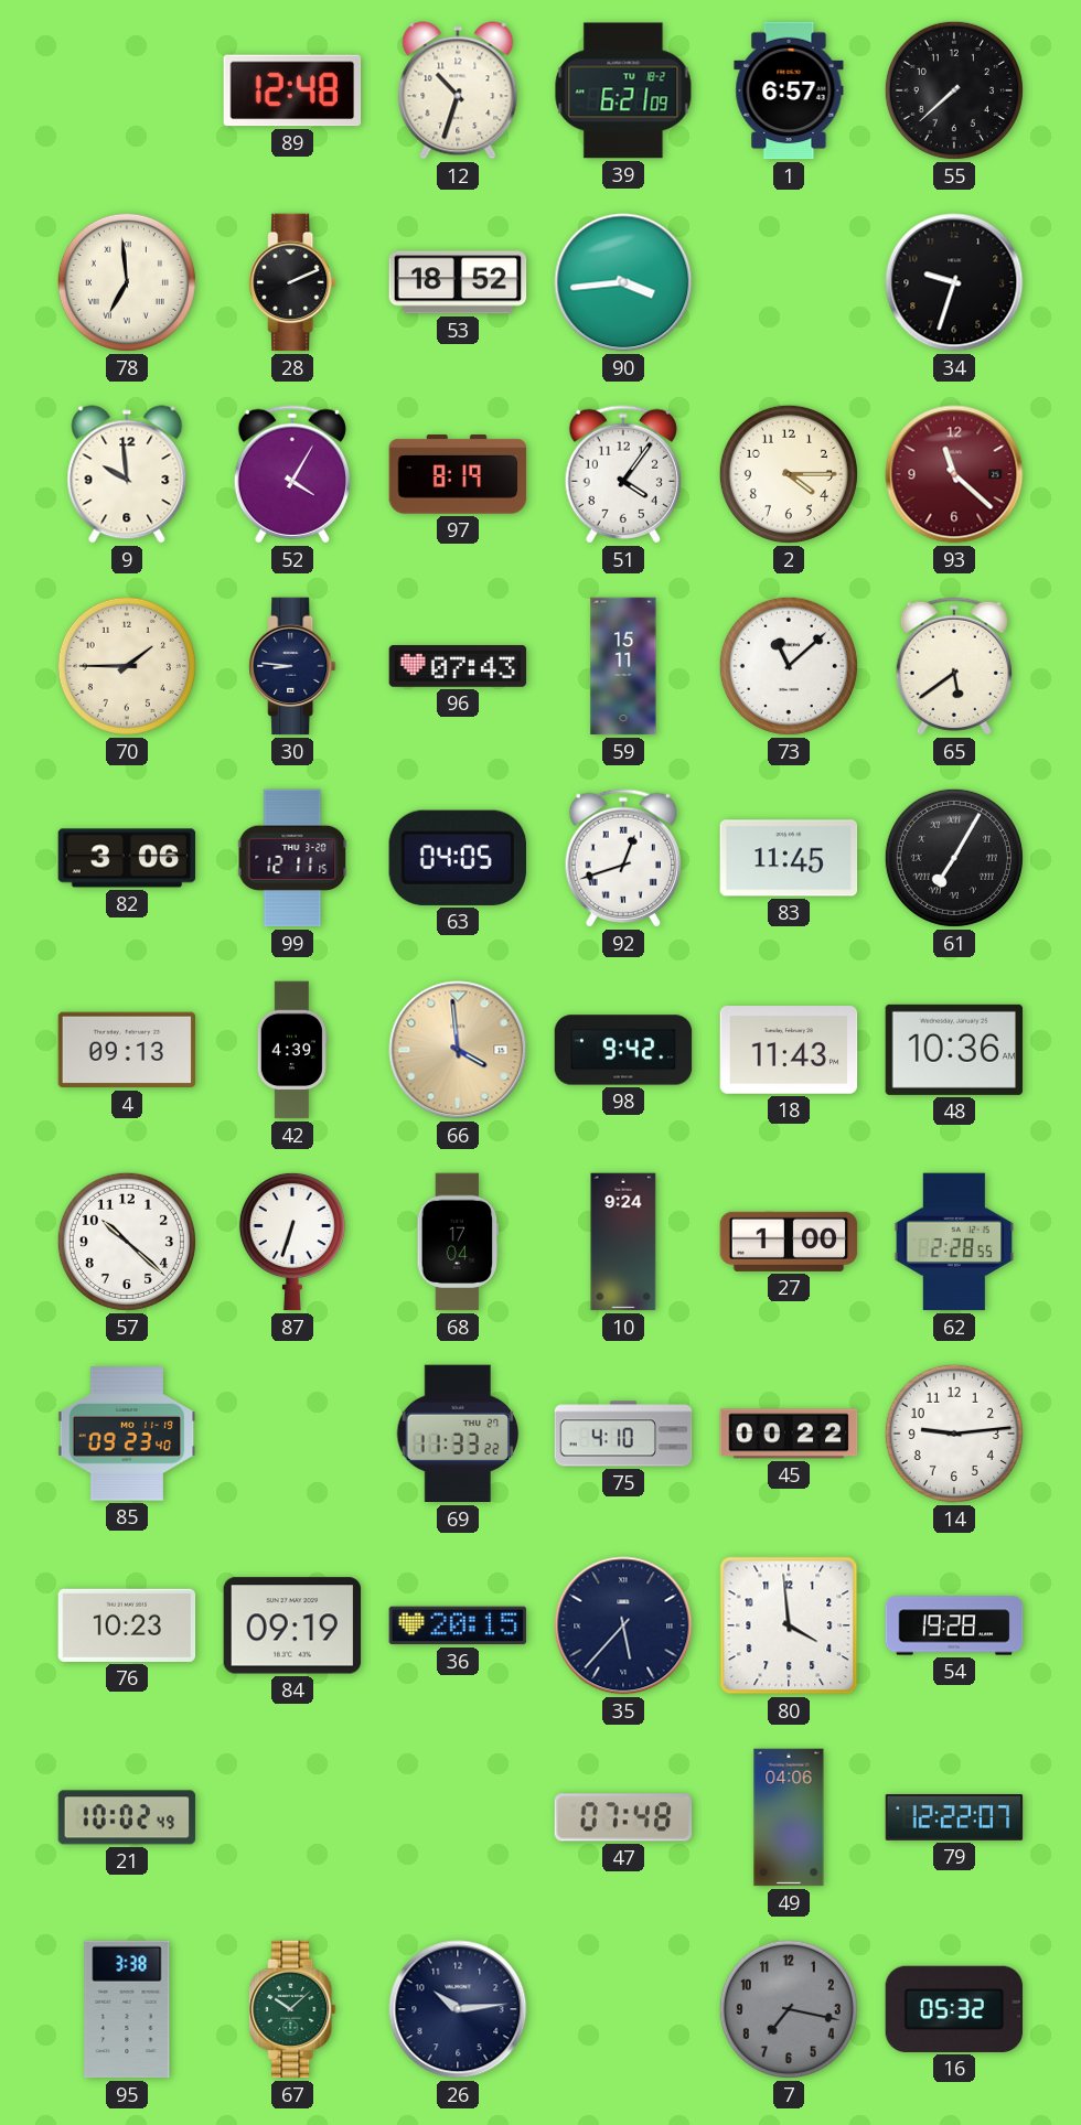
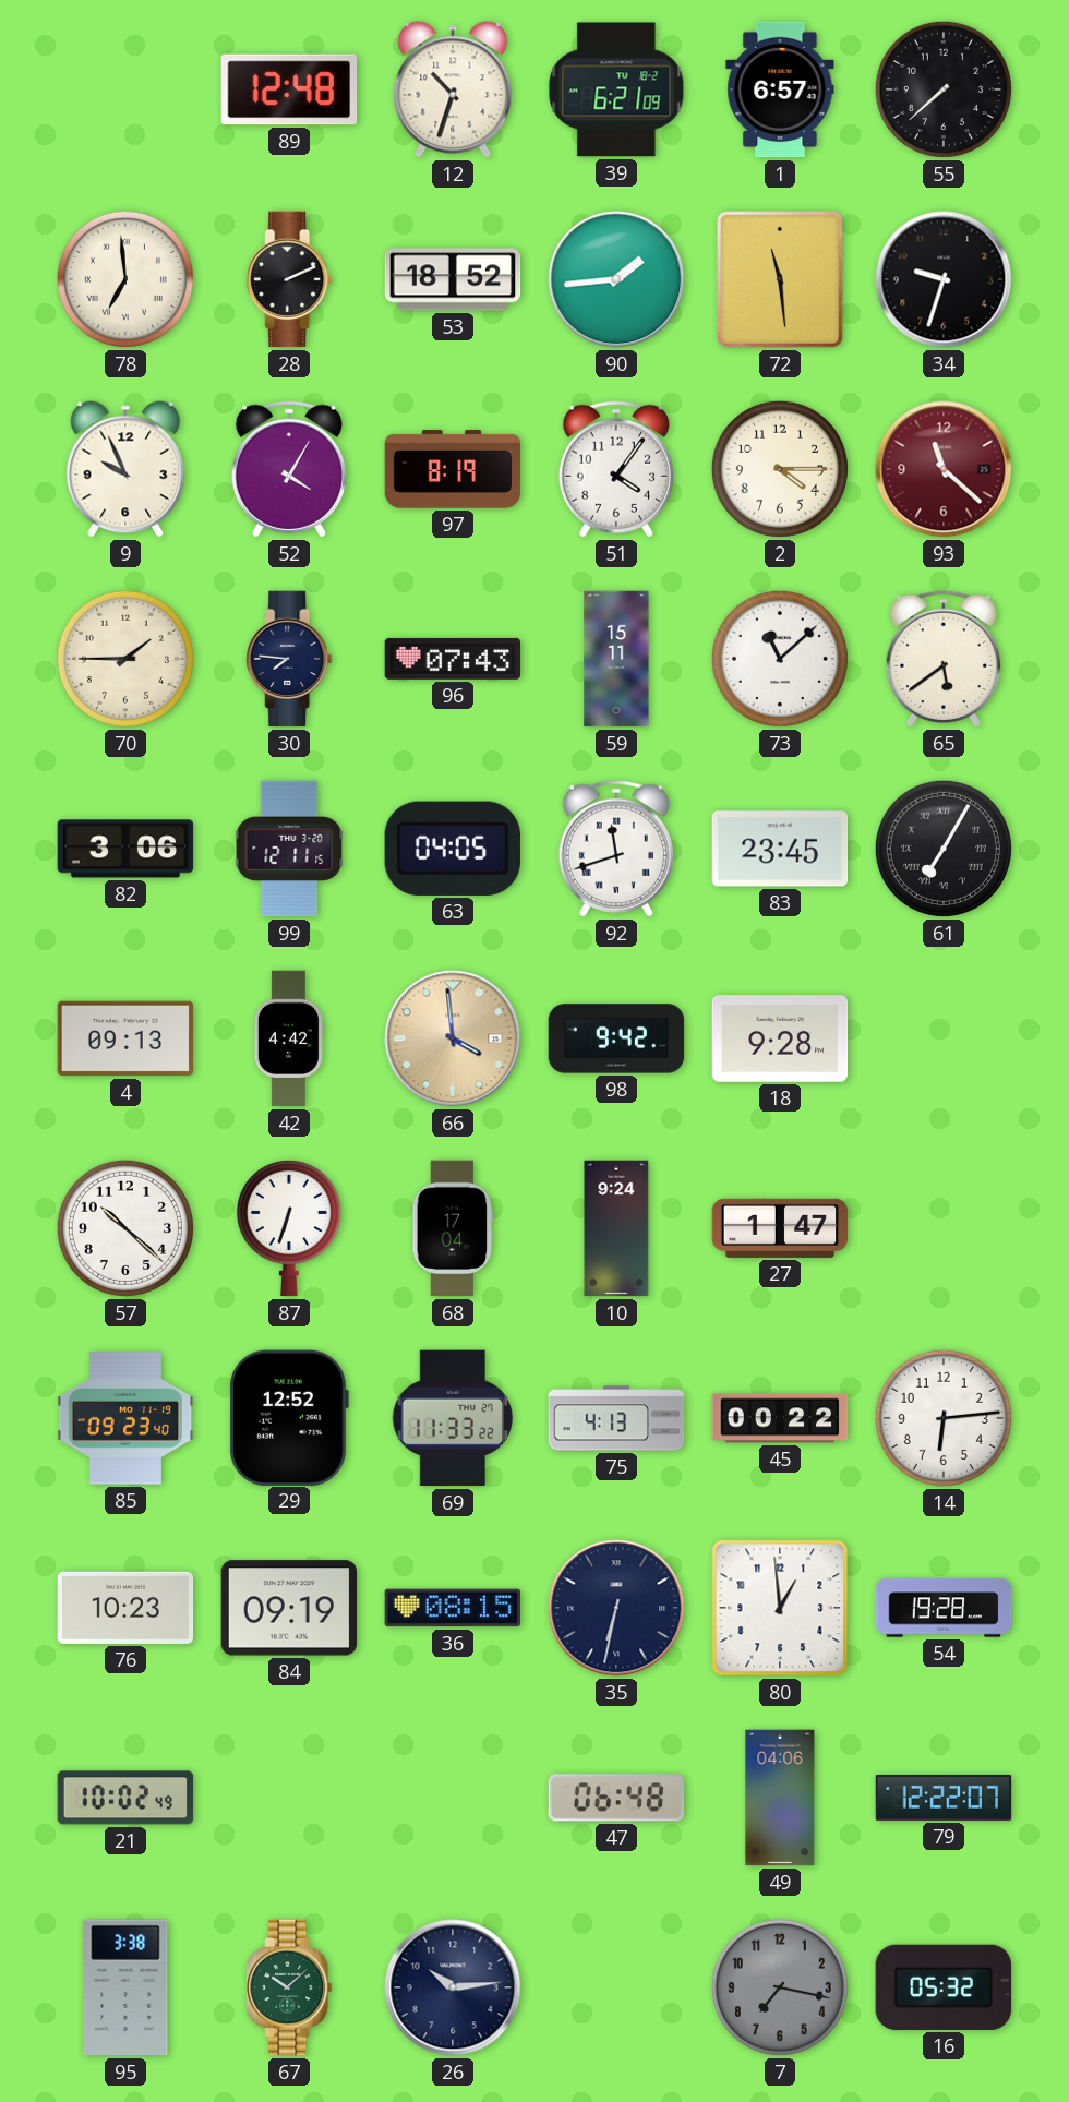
90: 3:44 -> 1:44
72: none -> 11:29
9: 9:59 -> 9:56
30: 8:46 -> 7:46
92: 12:42 -> 11:42
83: 11:45 -> 23:45
42: 4:39 -> 4:42
18: 11:43 -> 9:28
48: 10:36 -> none
27: 1:00 -> 1:47
62: 2:28 -> none
29: none -> 12:52
75: 4:10 -> 4:13
14: 9:14 -> 6:14
36: 20:15 -> 08:15
35: 5:37 -> 6:32
80: 3:59 -> 12:59
47: 07:48 -> 06:48
